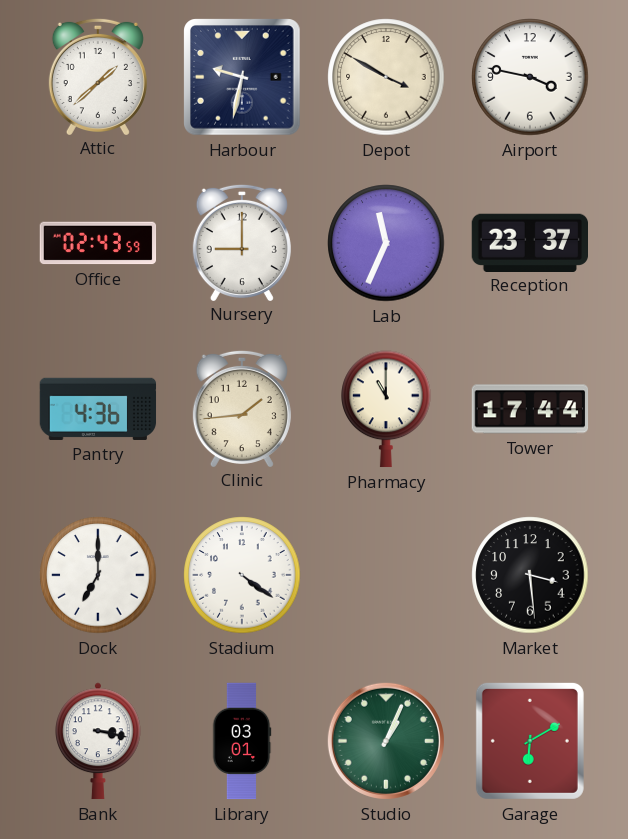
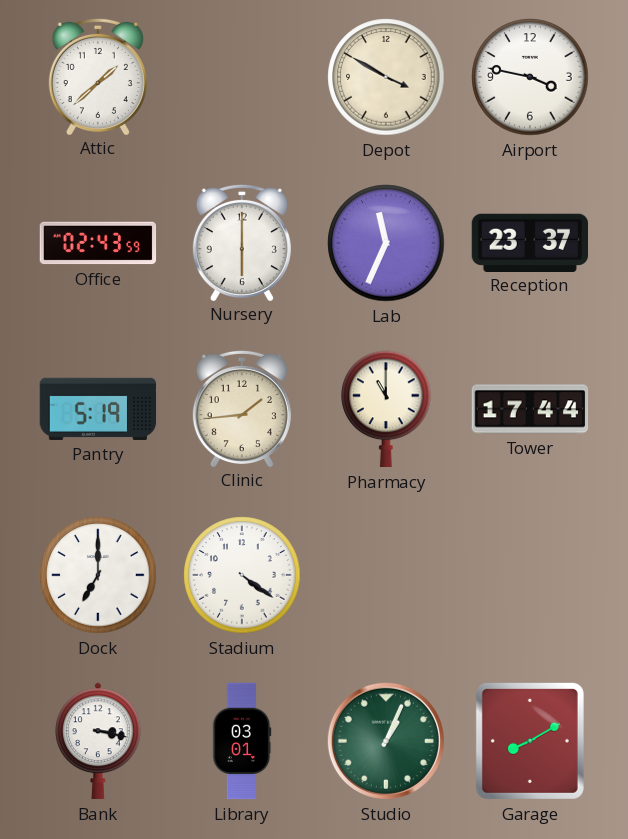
Harbour: 9:32 -> none
Nursery: 9:00 -> 6:00
Pantry: 4:36 -> 5:19
Market: 3:29 -> none
Garage: 6:10 -> 8:10
